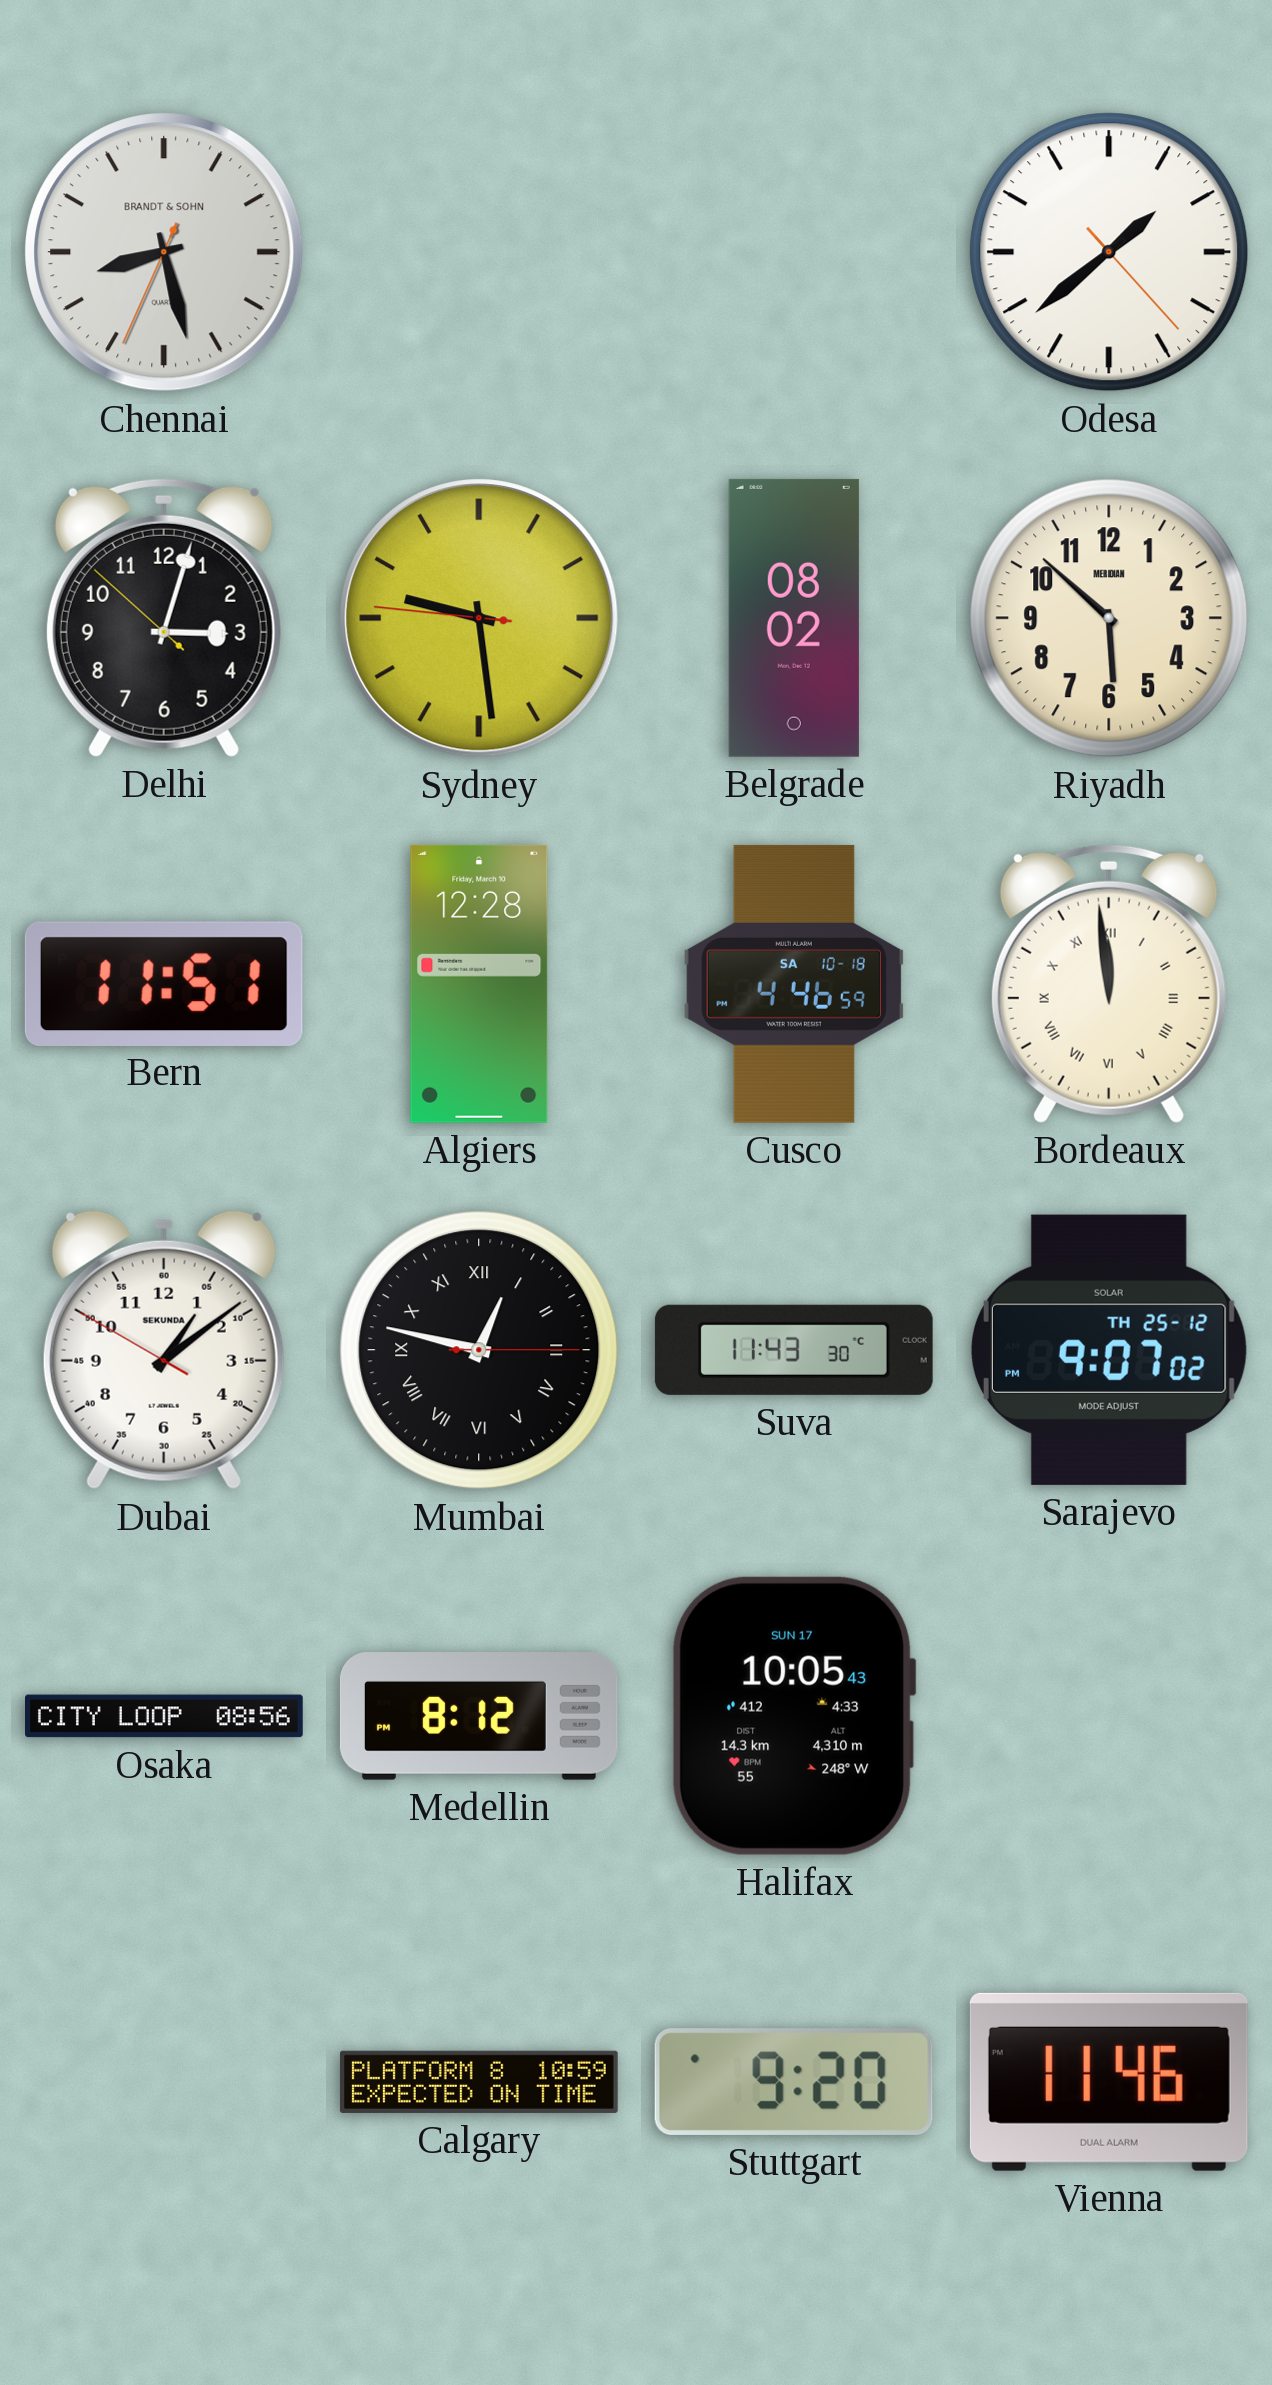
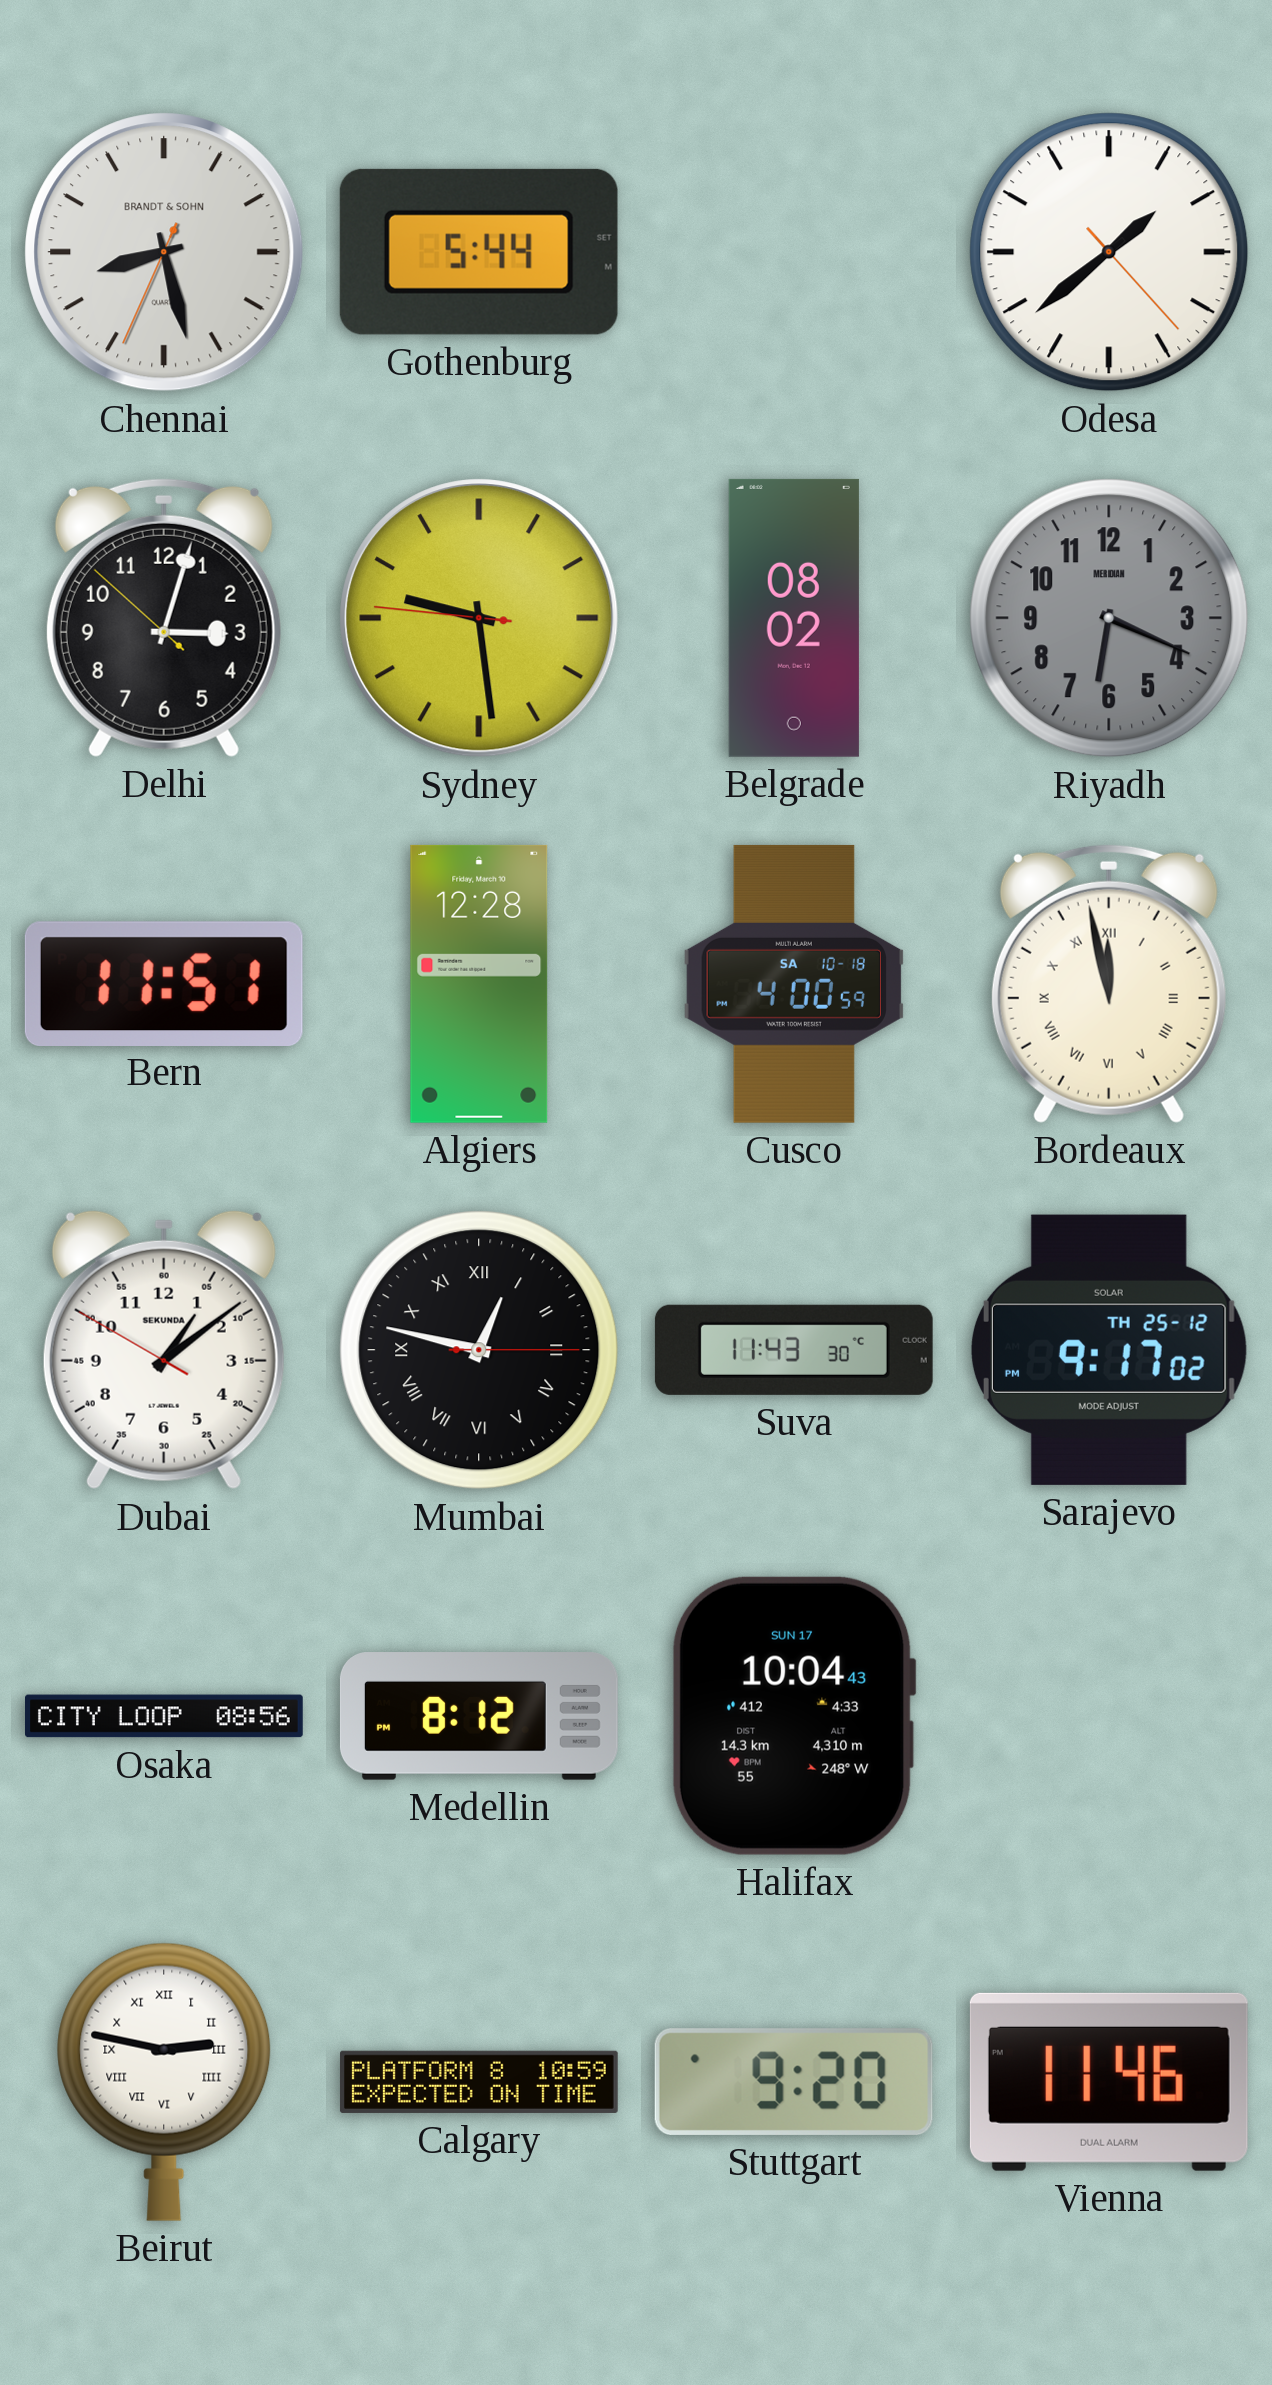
Gothenburg: none -> 5:44
Riyadh: 5:52 -> 6:19
Riyadh dial: cream -> grey
Cusco: 4:46 -> 4:00
Bordeaux: 11:59 -> 11:58
Sarajevo: 9:07 -> 9:17
Halifax: 10:05 -> 10:04
Beirut: none -> 2:47
